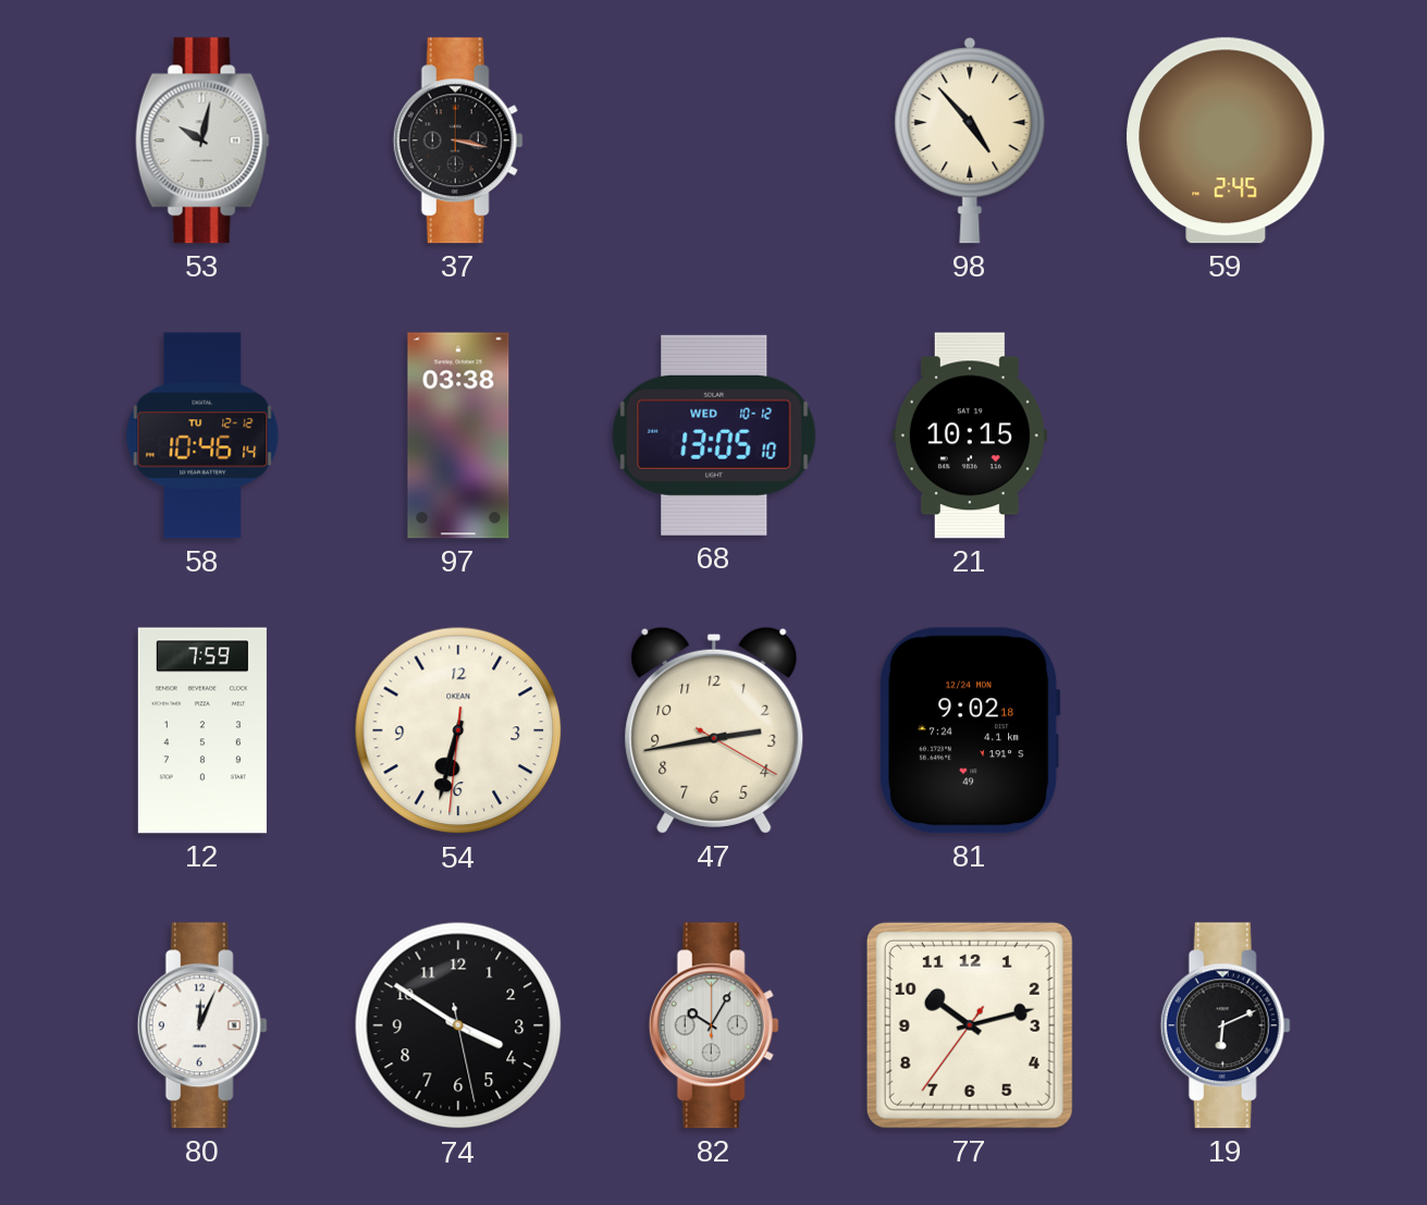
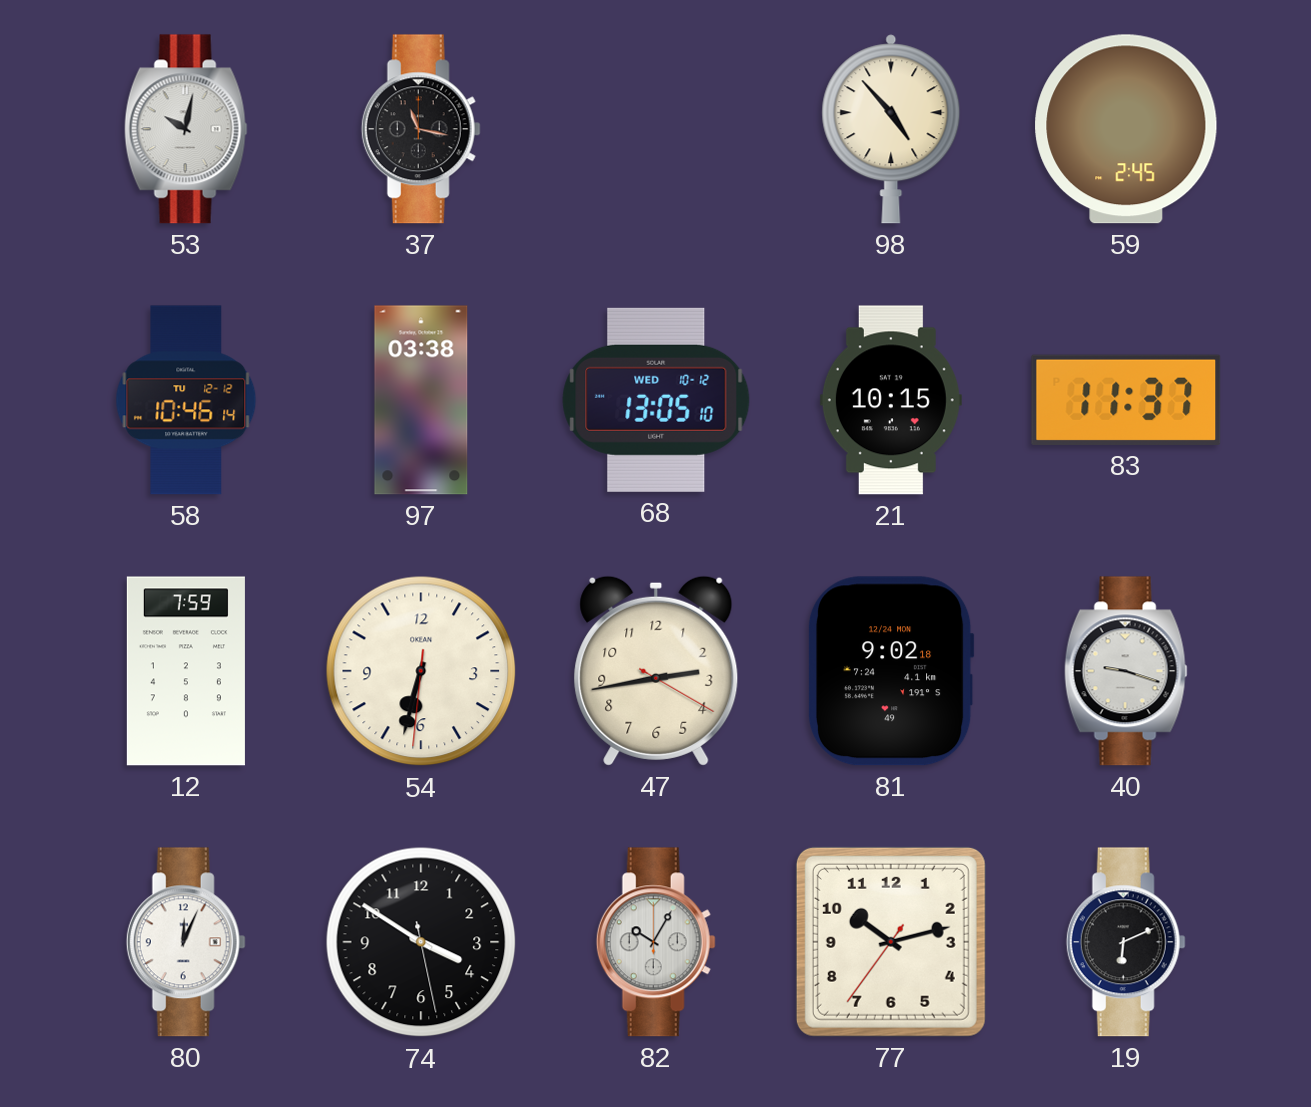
37: 3:17 -> 11:17
83: none -> 11:37
40: none -> 9:18
